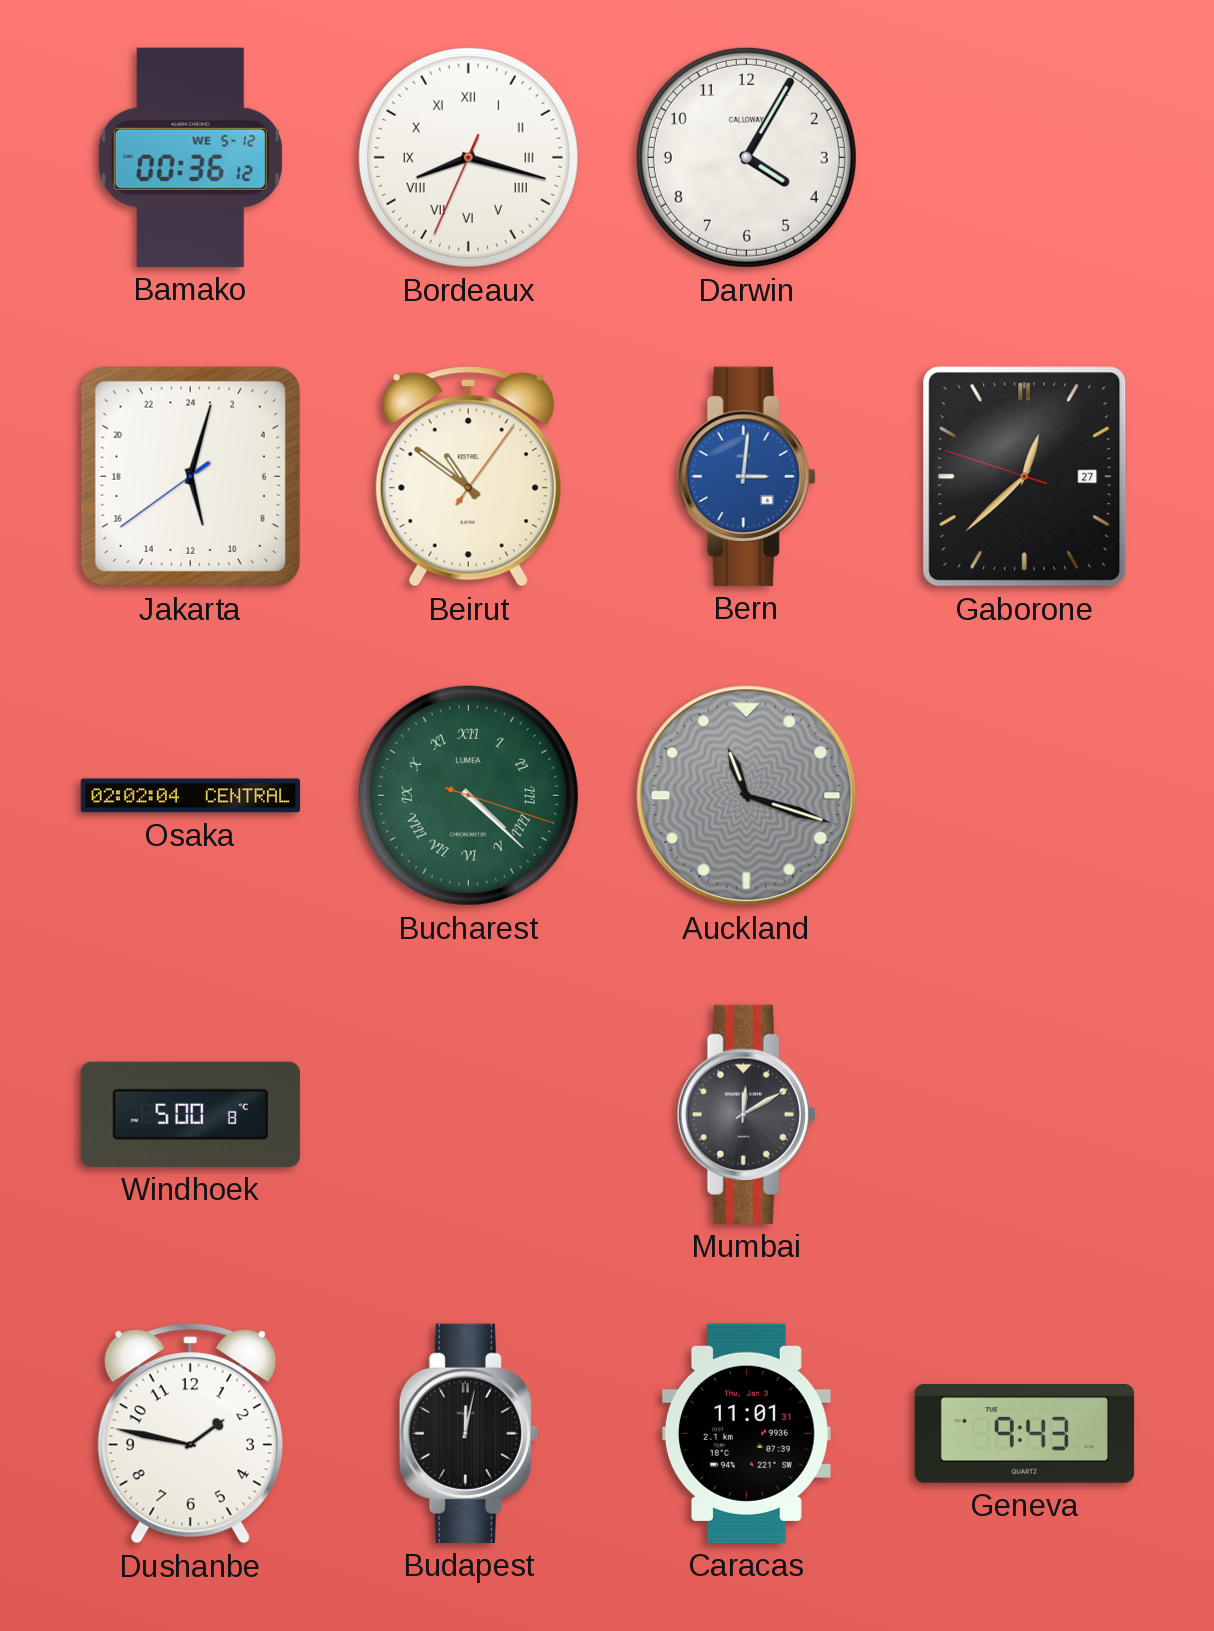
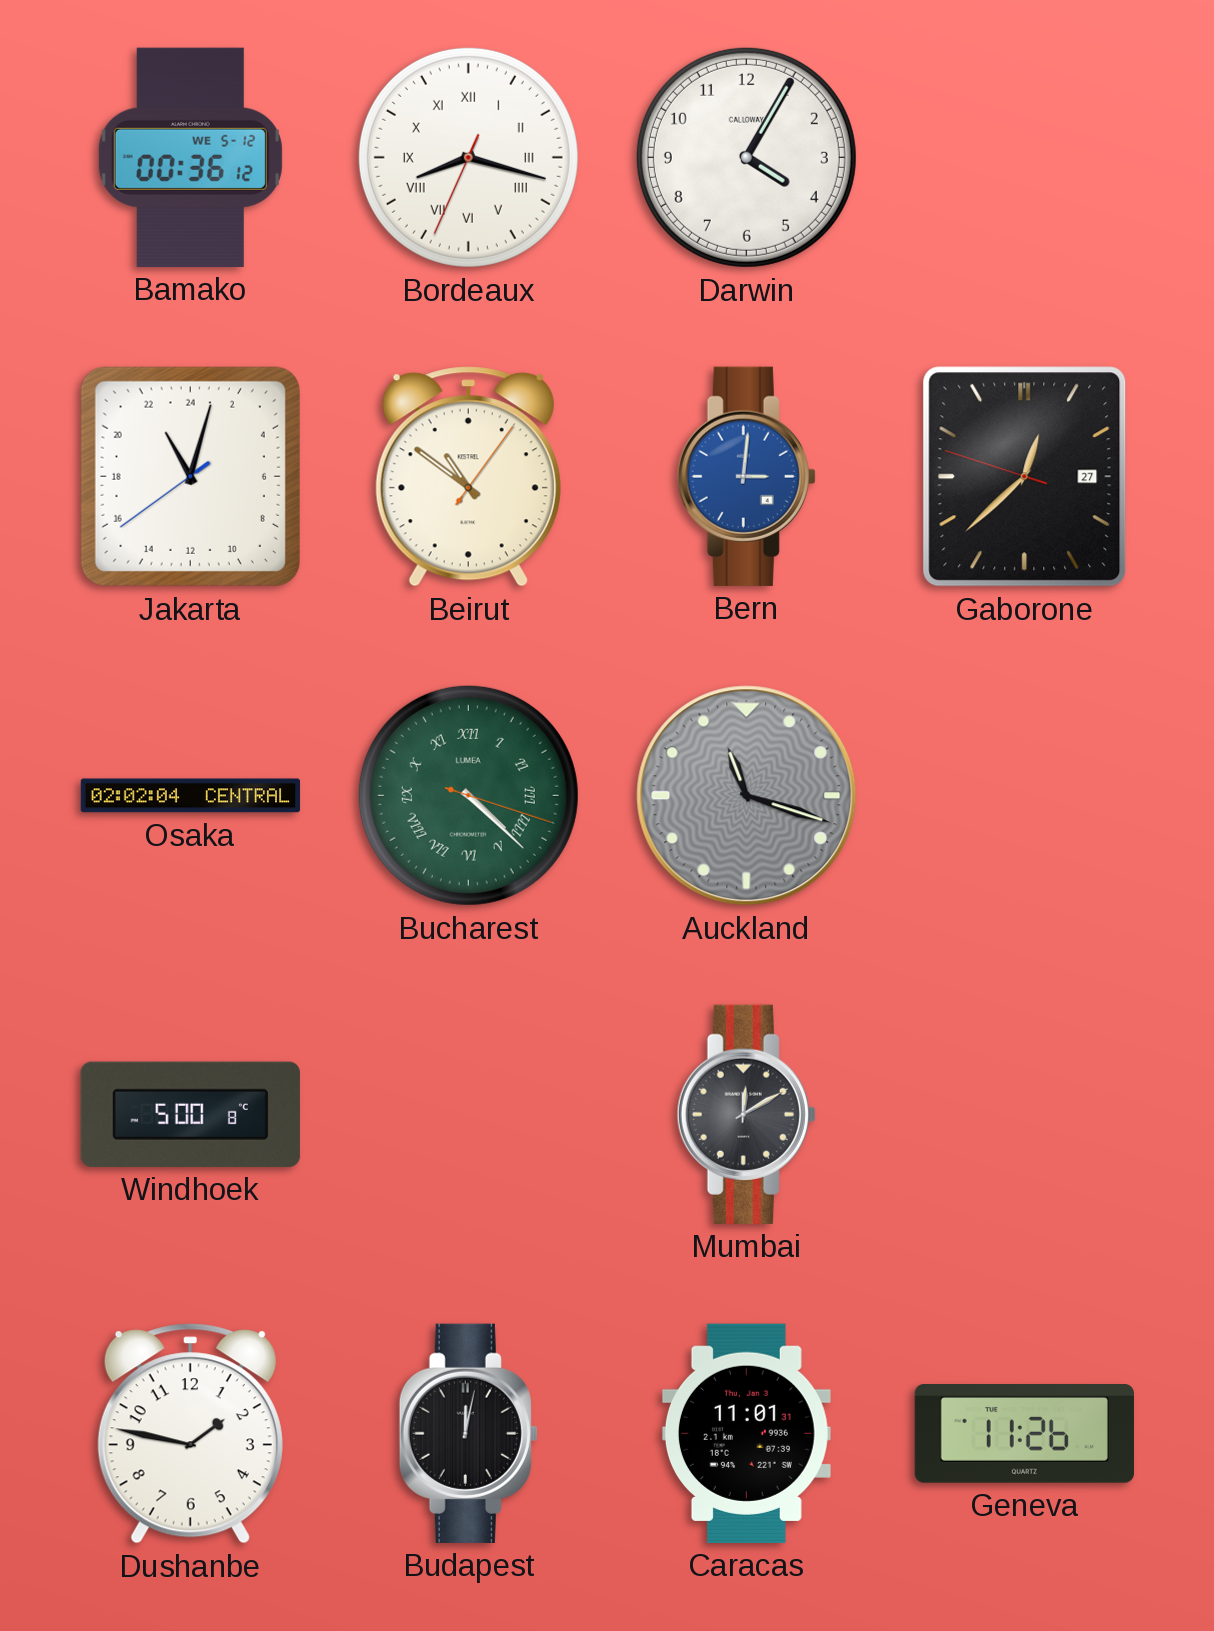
Jakarta: 11:02 -> 22:02
Geneva: 9:43 -> 11:26
